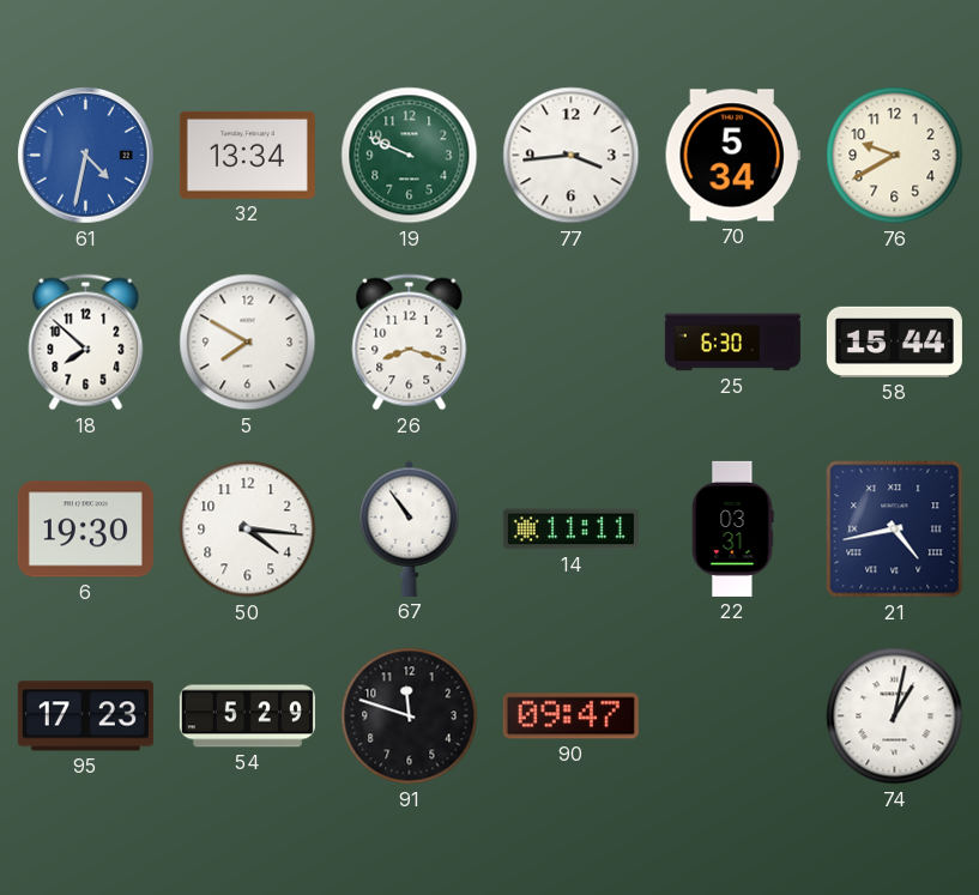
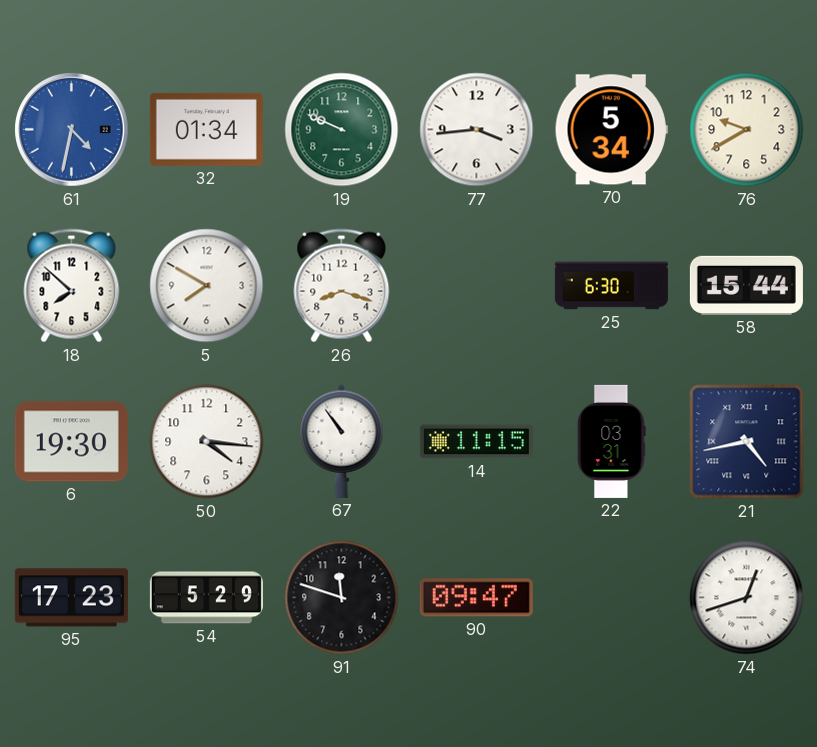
32: 13:34 -> 01:34
14: 11:11 -> 11:15
74: 1:02 -> 12:42
